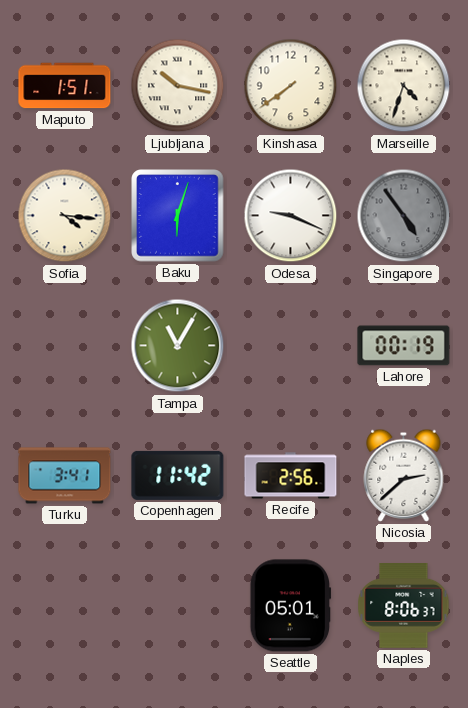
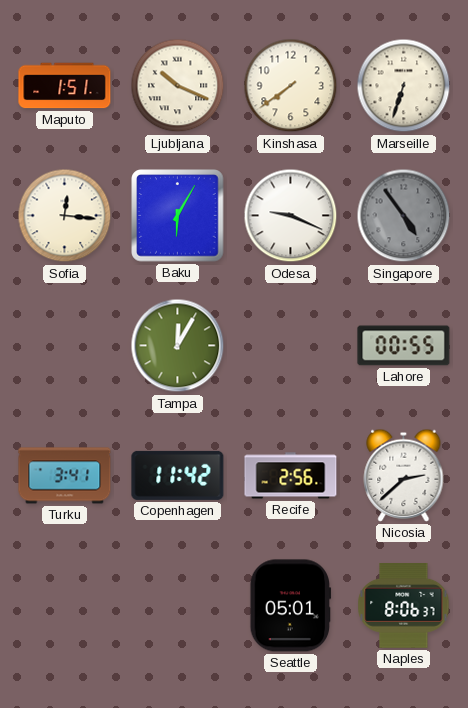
Ljubljana: 10:17 -> 10:19
Marseille: 4:33 -> 6:33
Sofia: 4:16 -> 12:16
Baku: 6:03 -> 6:05
Tampa: 11:05 -> 12:05
Lahore: 00:19 -> 00:55
